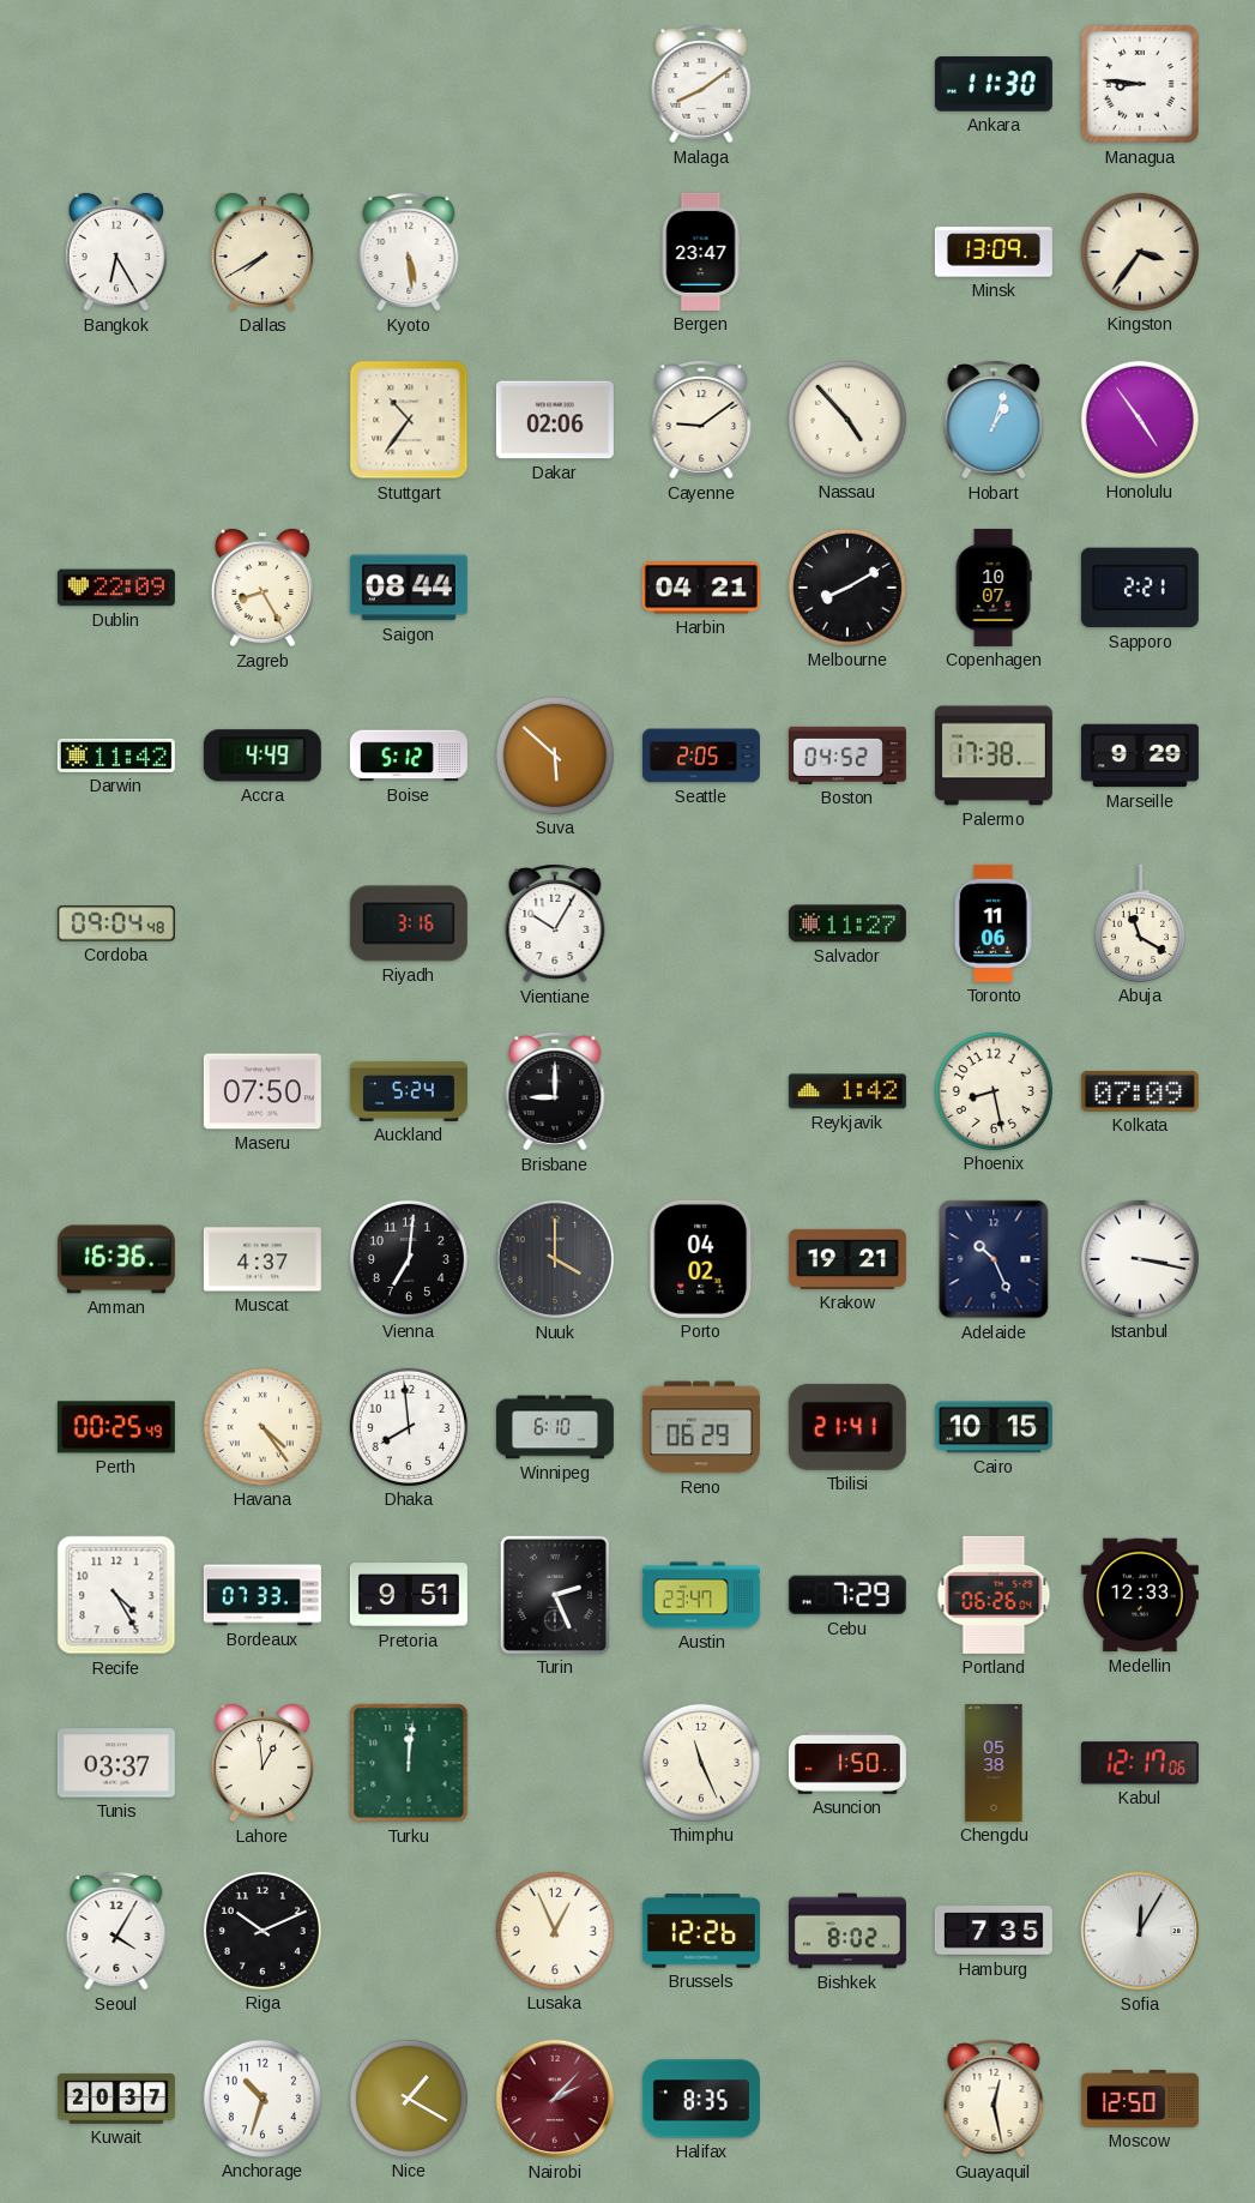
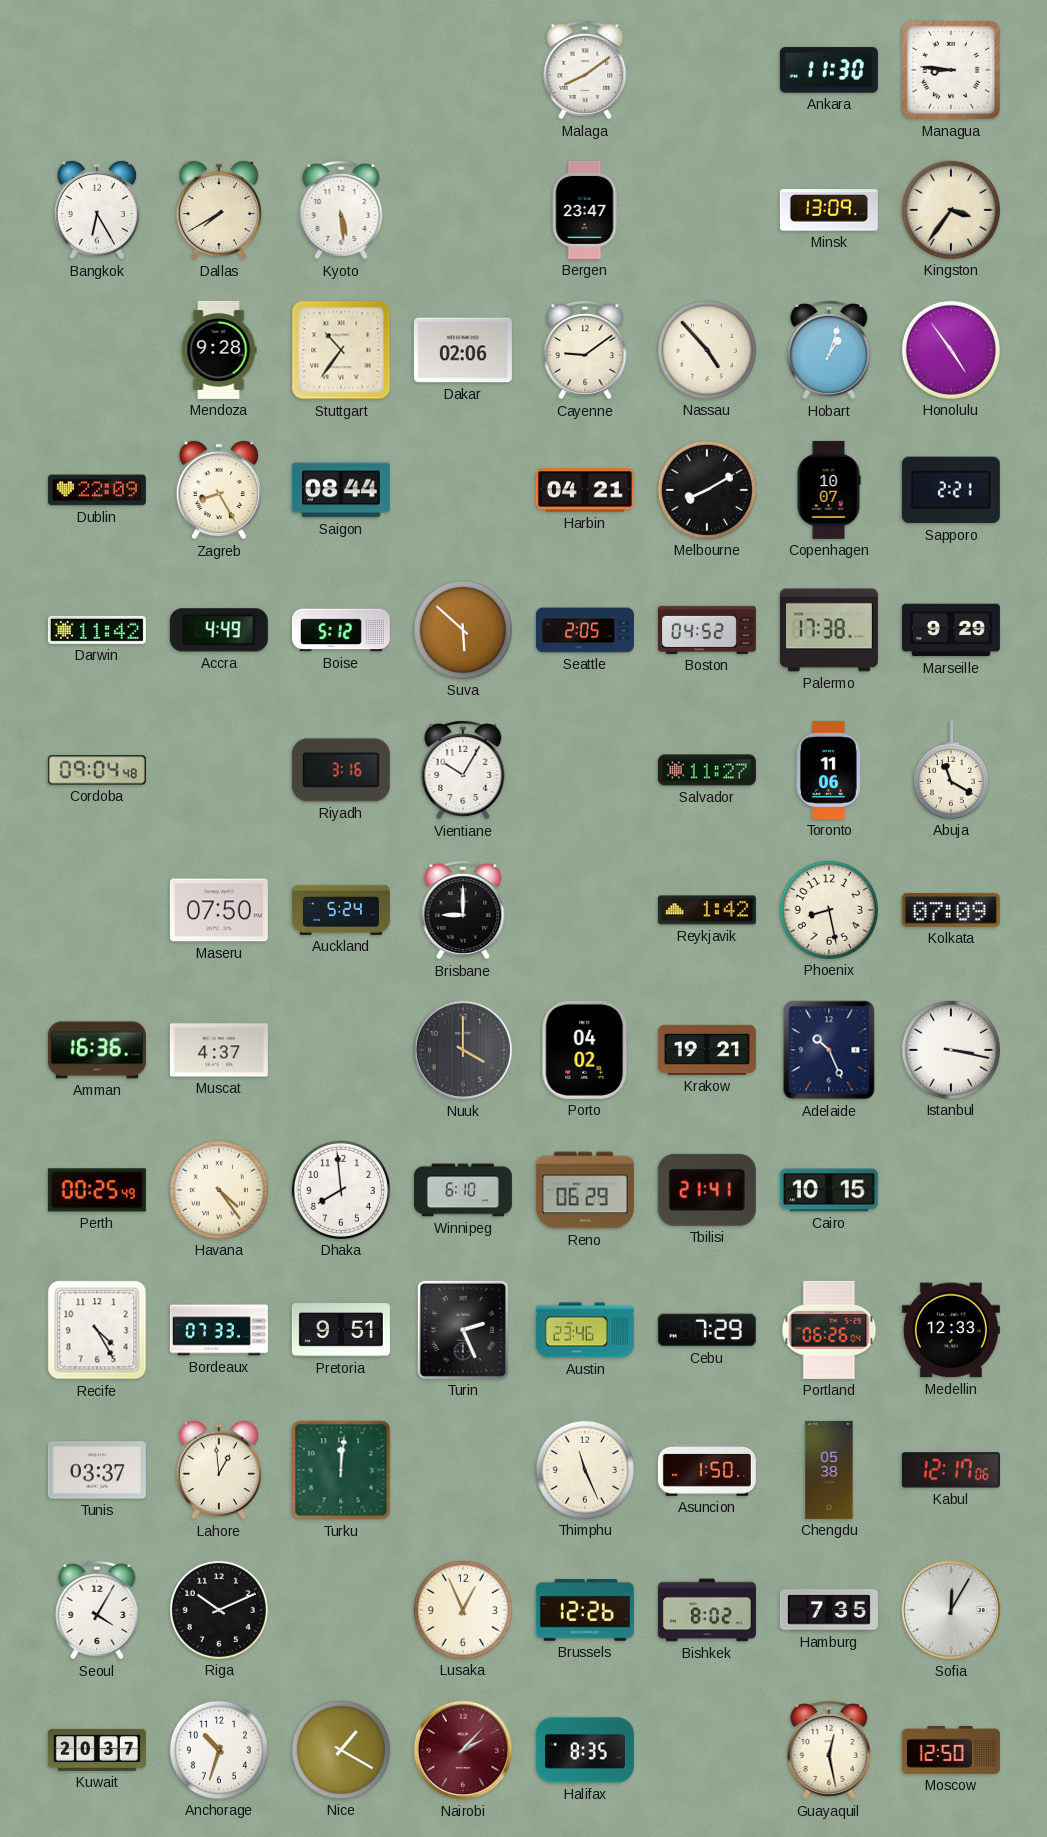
Mendoza: none -> 9:28
Vienna: 7:01 -> none
Austin: 23:47 -> 23:46
